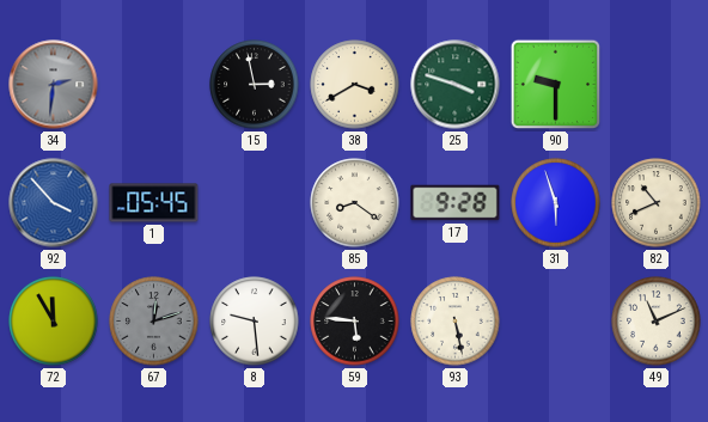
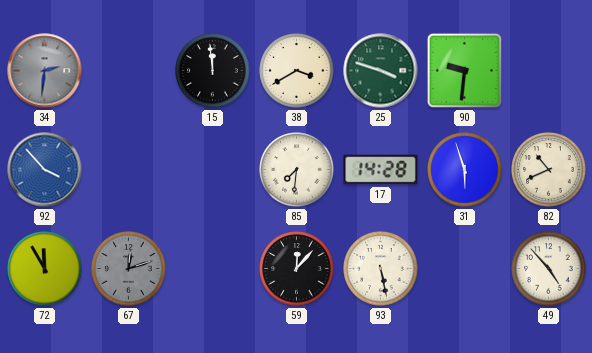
15: 2:58 -> 11:59
90: 9:30 -> 9:31
1: 05:45 -> none
85: 8:21 -> 7:31
17: 9:28 -> 14:28
8: 9:29 -> none
59: 5:46 -> 12:07
49: 11:11 -> 4:53
